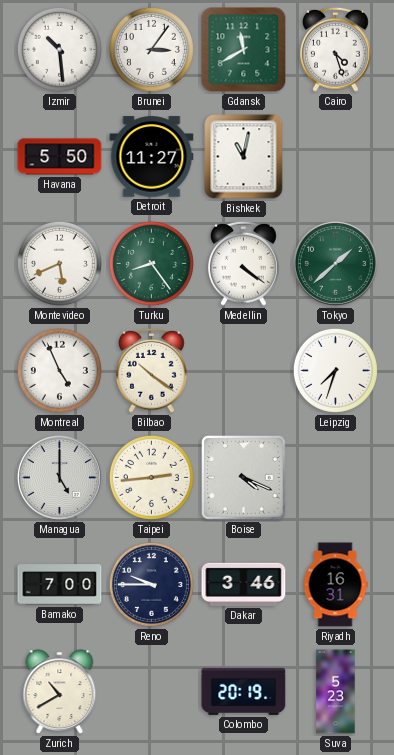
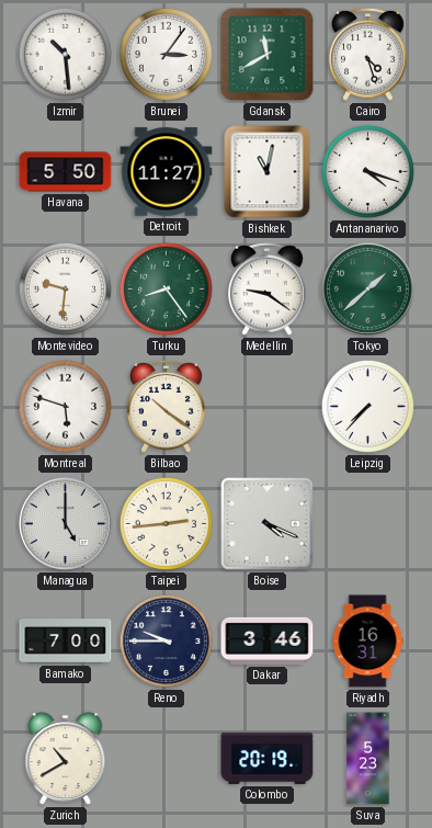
Antananarivo: none -> 4:18
Montevideo: 5:41 -> 9:31
Medellin: 4:21 -> 9:21
Montreal: 4:56 -> 5:48
Leipzig: 7:33 -> 7:37
